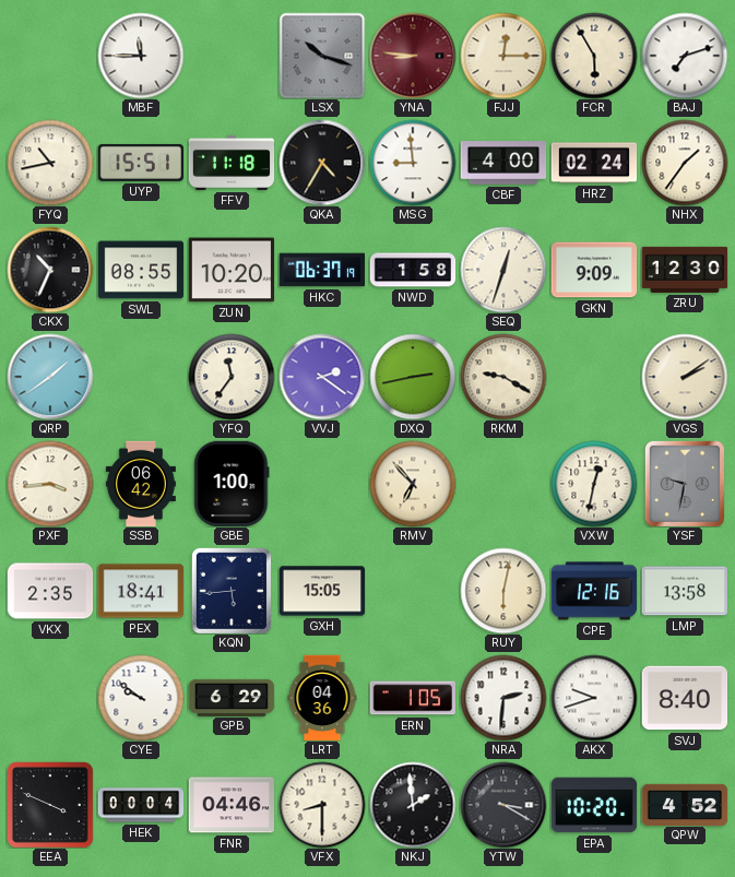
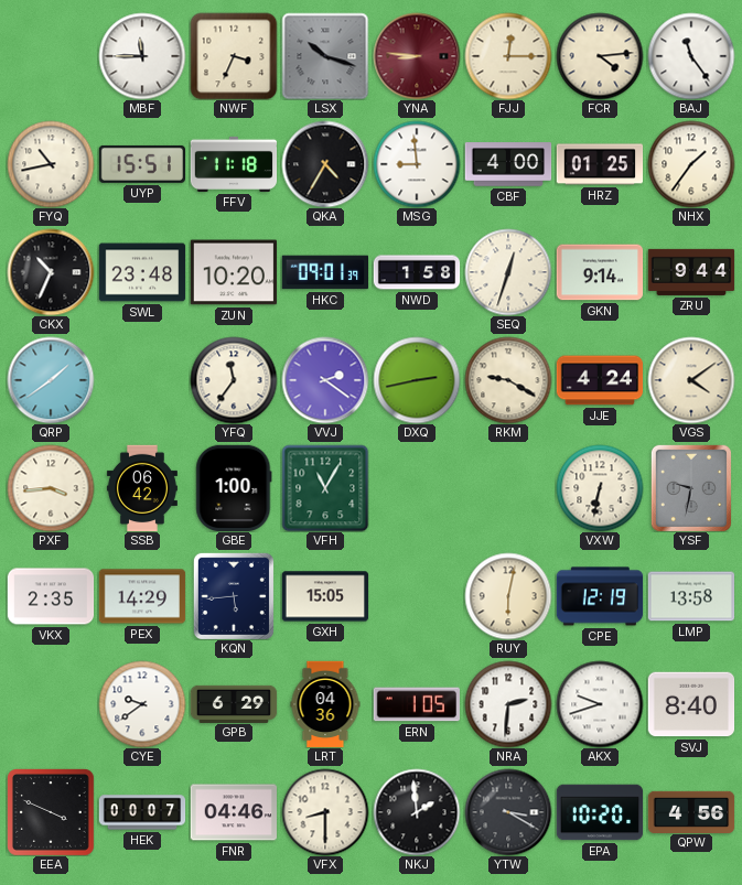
NWF: none -> 3:34
FCR: 5:55 -> 4:14
BAJ: 7:12 -> 11:24
HRZ: 02:24 -> 01:25
SWL: 08:55 -> 23:48
HKC: 06:37 -> 09:01
GKN: 9:09 -> 9:14
ZRU: 12:30 -> 9:44
JJE: none -> 4:24
VGS: 2:09 -> 4:09
VFH: none -> 11:05
RMV: 6:53 -> none
VXW: 12:32 -> 6:32
PEX: 18:41 -> 14:29
CPE: 12:16 -> 12:19
CYE: 9:51 -> 9:39
HEK: 00:04 -> 00:07
QPW: 4:52 -> 4:56
